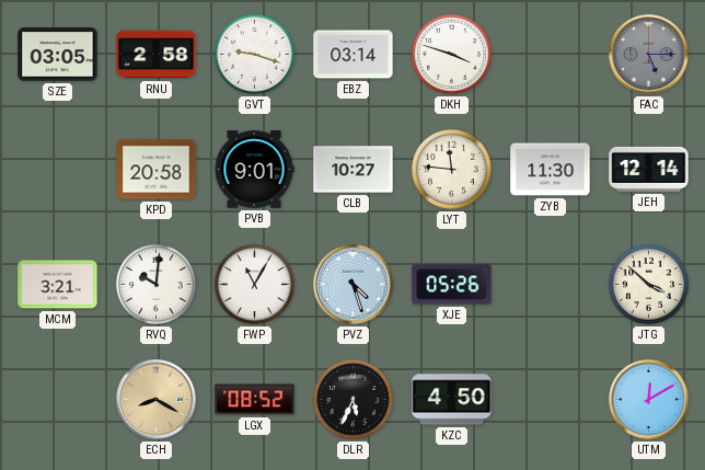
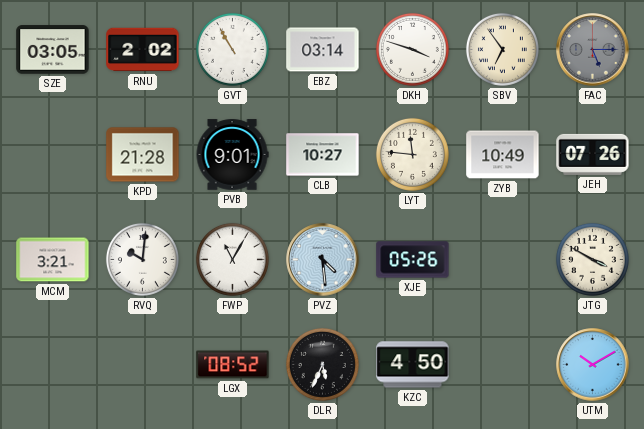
RNU: 2:58 -> 2:02
GVT: 9:18 -> 10:55
SBV: none -> 6:54
KPD: 20:58 -> 21:28
ZYB: 11:30 -> 10:49
JEH: 12:14 -> 07:26
PVZ: 4:27 -> 4:29
JTG: 3:52 -> 3:50
ECH: 8:20 -> none
UTM: 12:10 -> 10:10
